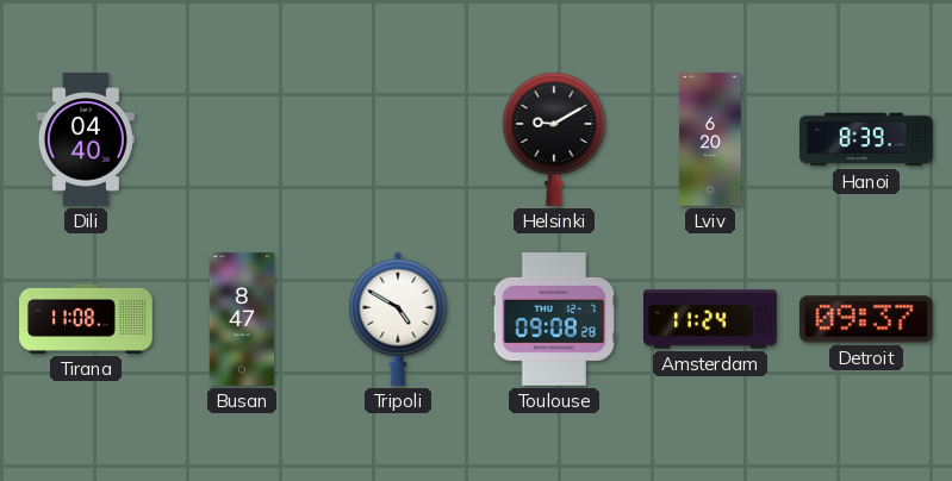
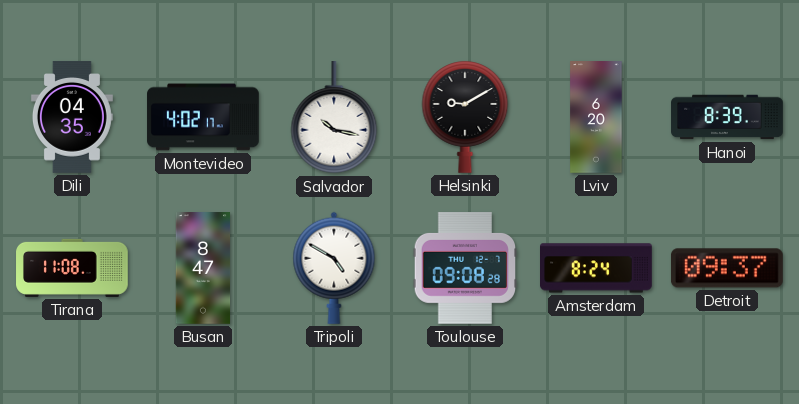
Dili: 04:40 -> 04:35
Montevideo: none -> 4:02
Salvador: none -> 10:17
Amsterdam: 11:24 -> 8:24
